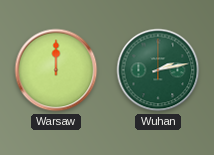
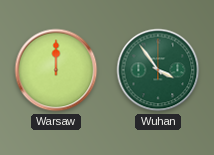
Wuhan: 2:13 -> 3:54
